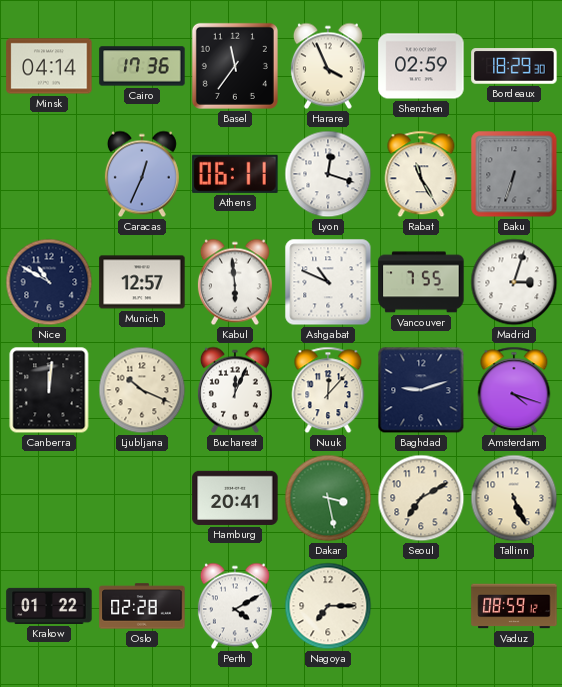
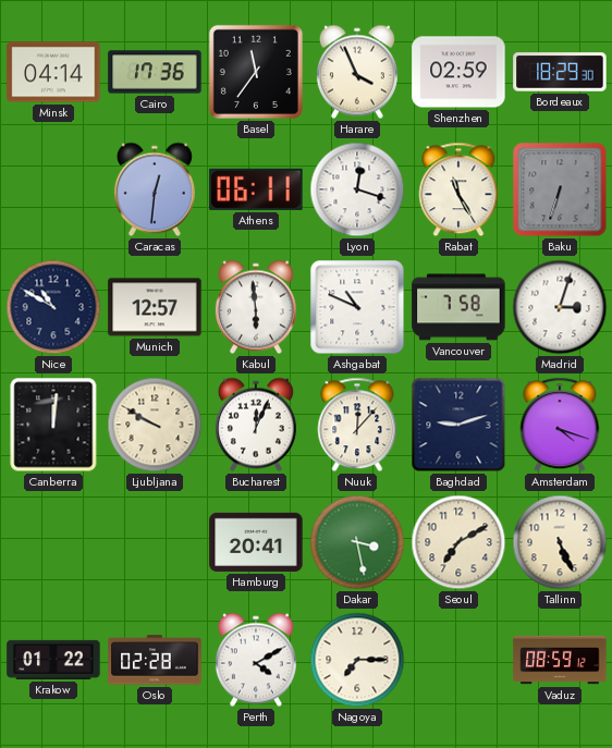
Caracas: 12:34 -> 12:31
Vancouver: 7:55 -> 7:58
Ljubljana: 10:19 -> 9:50
